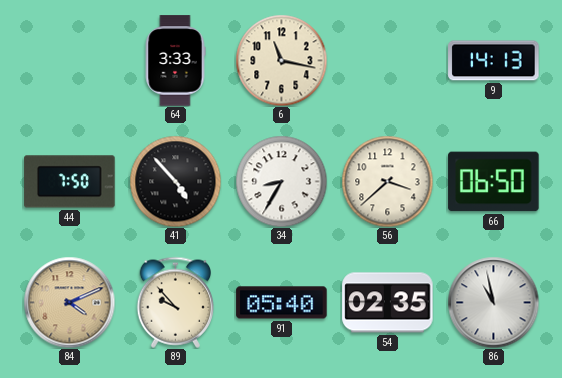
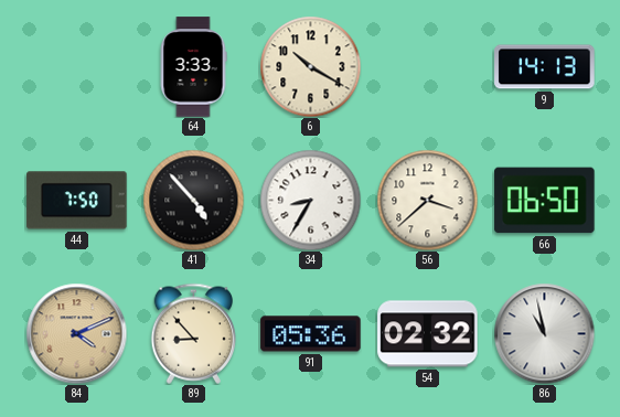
6: 11:17 -> 10:20
89: 9:53 -> 8:53
91: 05:40 -> 05:36
54: 02:35 -> 02:32
